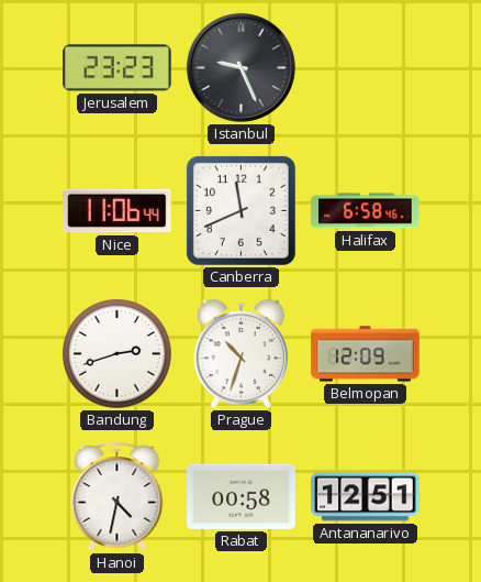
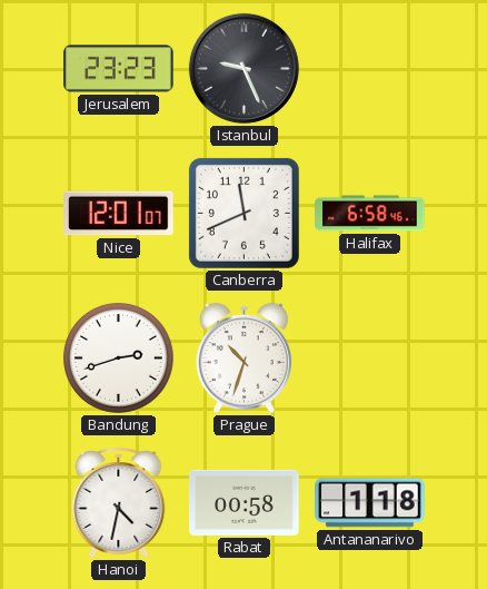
Nice: 11:06 -> 12:01
Belmopan: 12:09 -> none
Antananarivo: 12:51 -> 1:18
